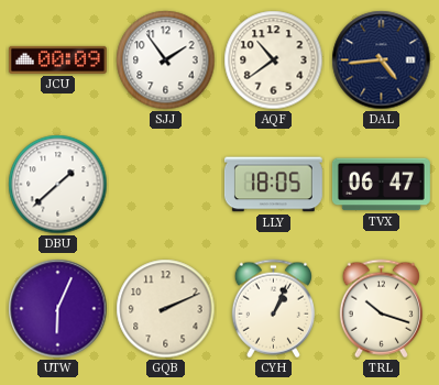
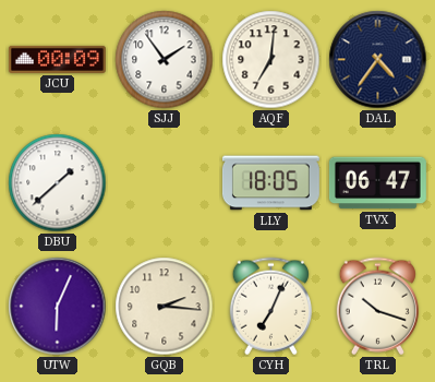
AQF: 10:39 -> 7:01
DAL: 4:44 -> 4:36
GQB: 2:11 -> 2:16
CYH: 1:04 -> 7:04
